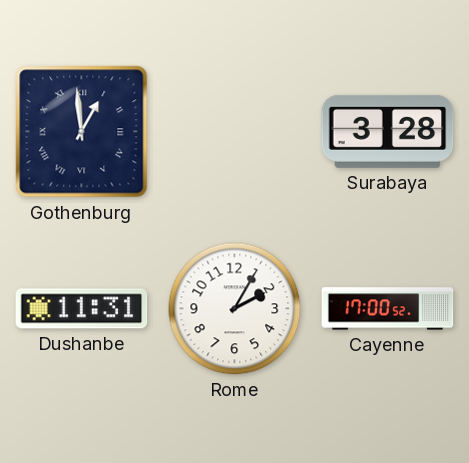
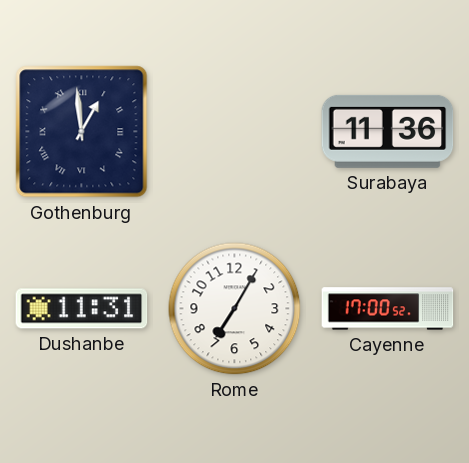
Surabaya: 3:28 -> 11:36
Rome: 2:05 -> 7:05
